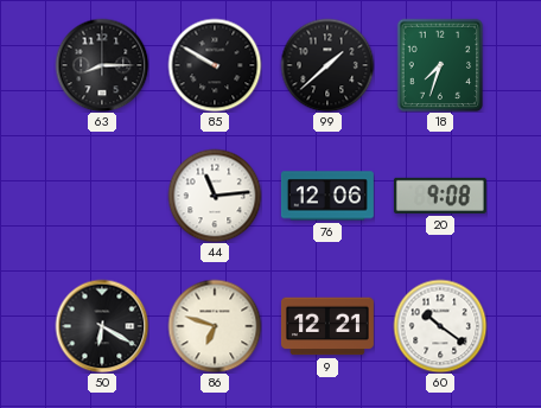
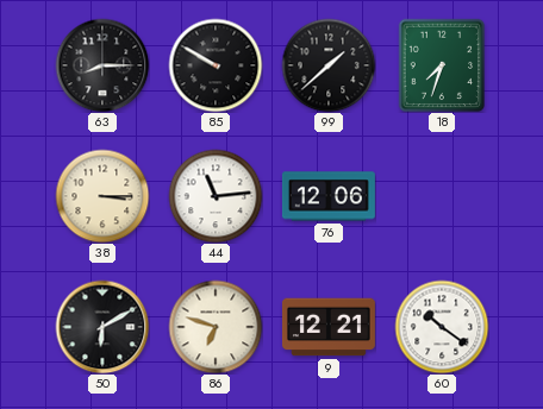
38: none -> 3:15
20: 9:08 -> none
50: 6:20 -> 6:10
